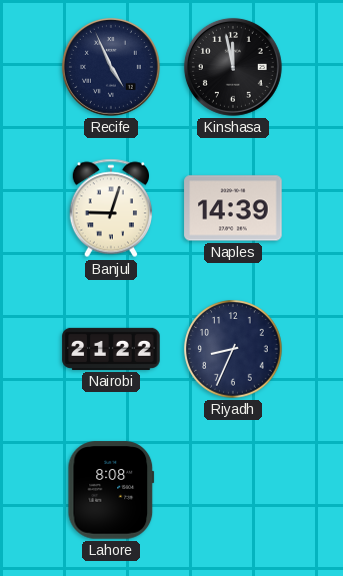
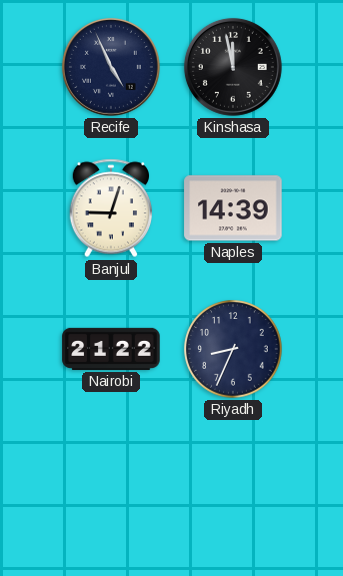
Lahore: 8:08 -> none
